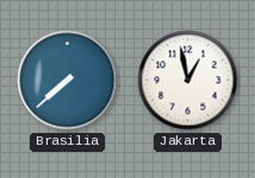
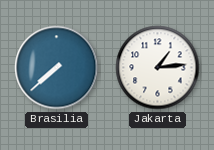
Jakarta: 12:58 -> 1:14
